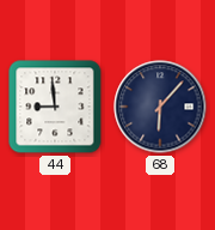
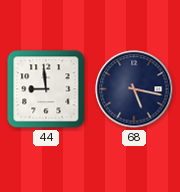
68: 6:07 -> 5:17
